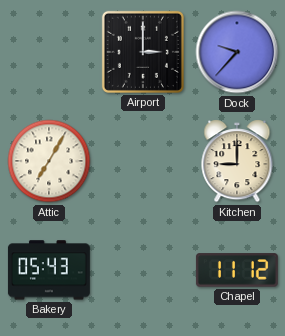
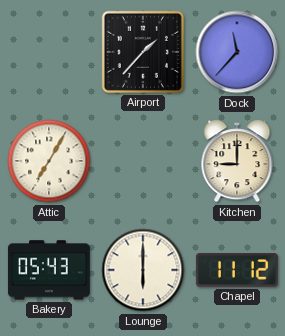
Airport: 3:00 -> 1:37
Dock: 9:37 -> 11:37
Lounge: none -> 6:00
